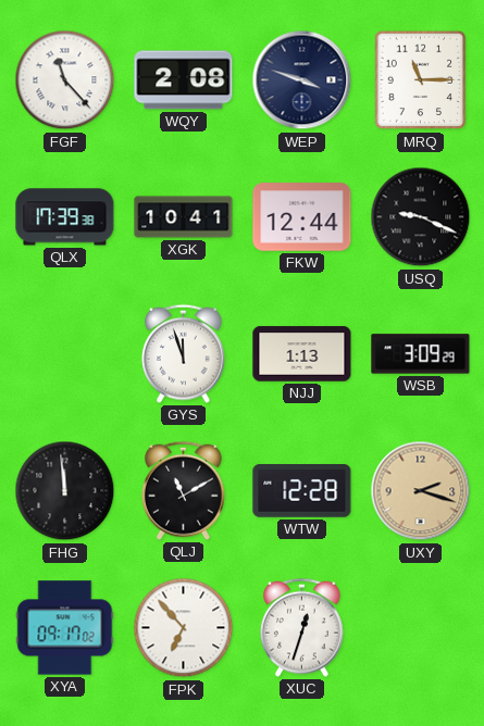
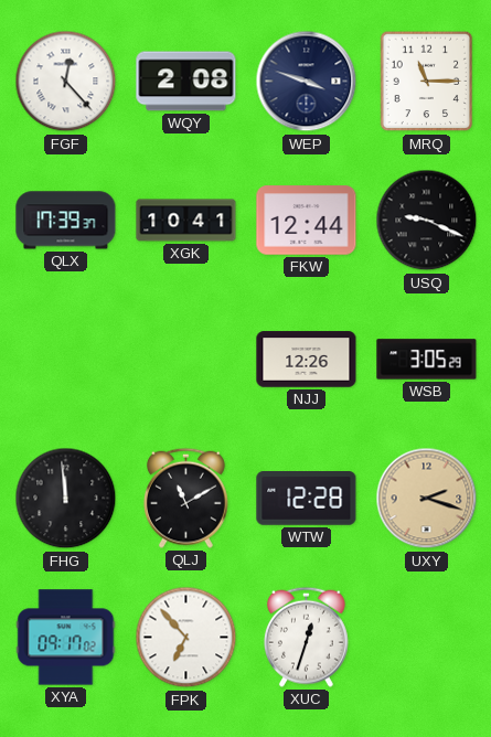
FGF: 11:23 -> 12:23
QLX: 17:39:38 -> 17:39:37
GYS: 11:57 -> none
NJJ: 1:13 -> 12:26
WSB: 3:09 -> 3:05
